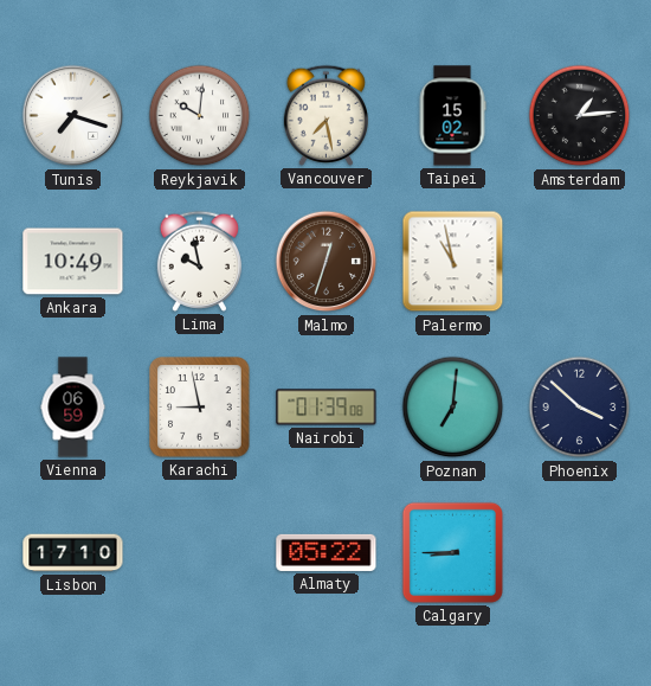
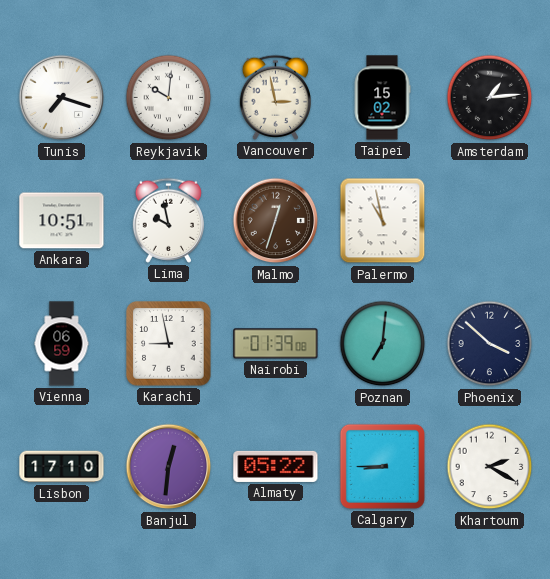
Vancouver: 7:28 -> 2:58
Ankara: 10:49 -> 10:51
Banjul: none -> 12:31
Khartoum: none -> 2:20
